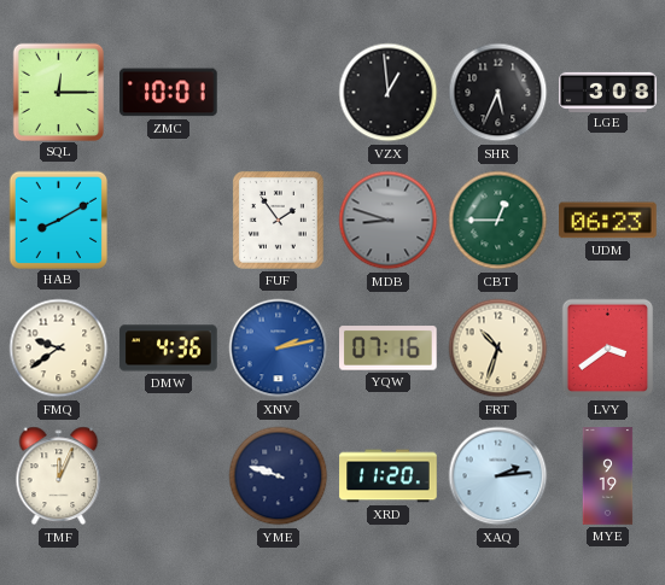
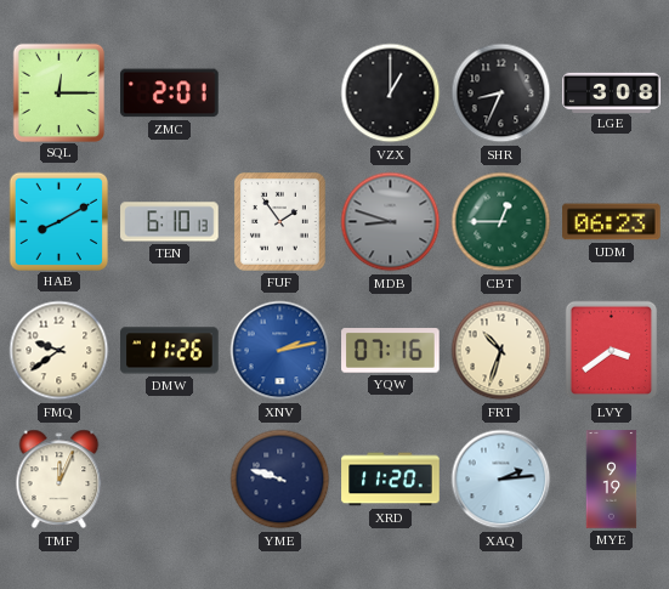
ZMC: 10:01 -> 2:01
VZX: 12:59 -> 1:00
SHR: 5:34 -> 8:34
TEN: none -> 6:10
DMW: 4:36 -> 11:26
